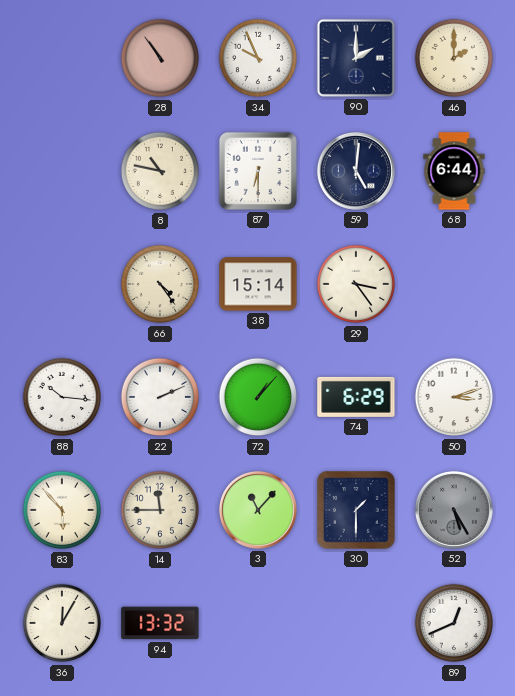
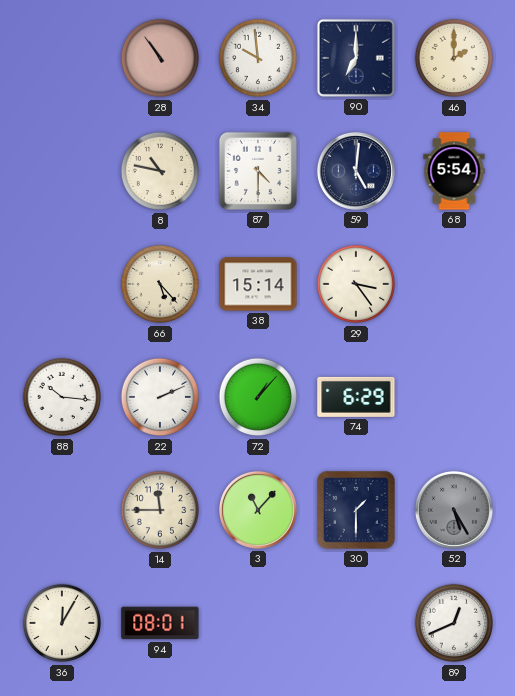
34: 9:56 -> 9:59
90: 2:00 -> 7:00
87: 6:30 -> 4:30
68: 6:44 -> 5:54
66: 4:24 -> 5:23
50: 3:12 -> none
83: 5:53 -> none
94: 13:32 -> 08:01
